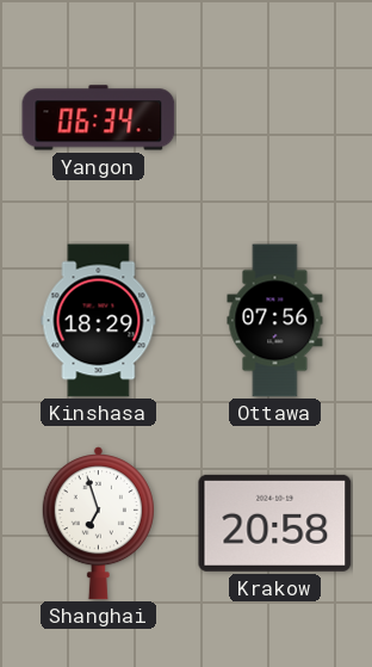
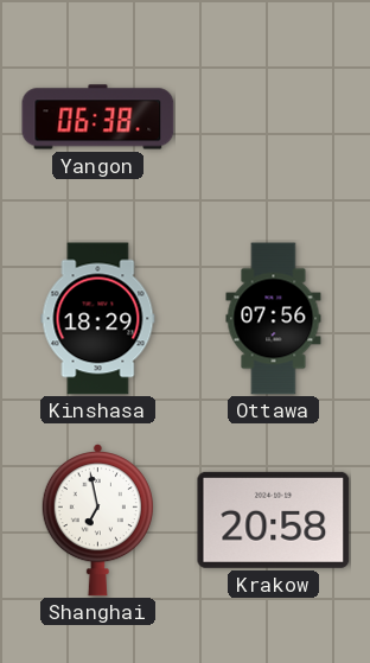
Yangon: 06:34 -> 06:38
Shanghai: 6:57 -> 6:58
